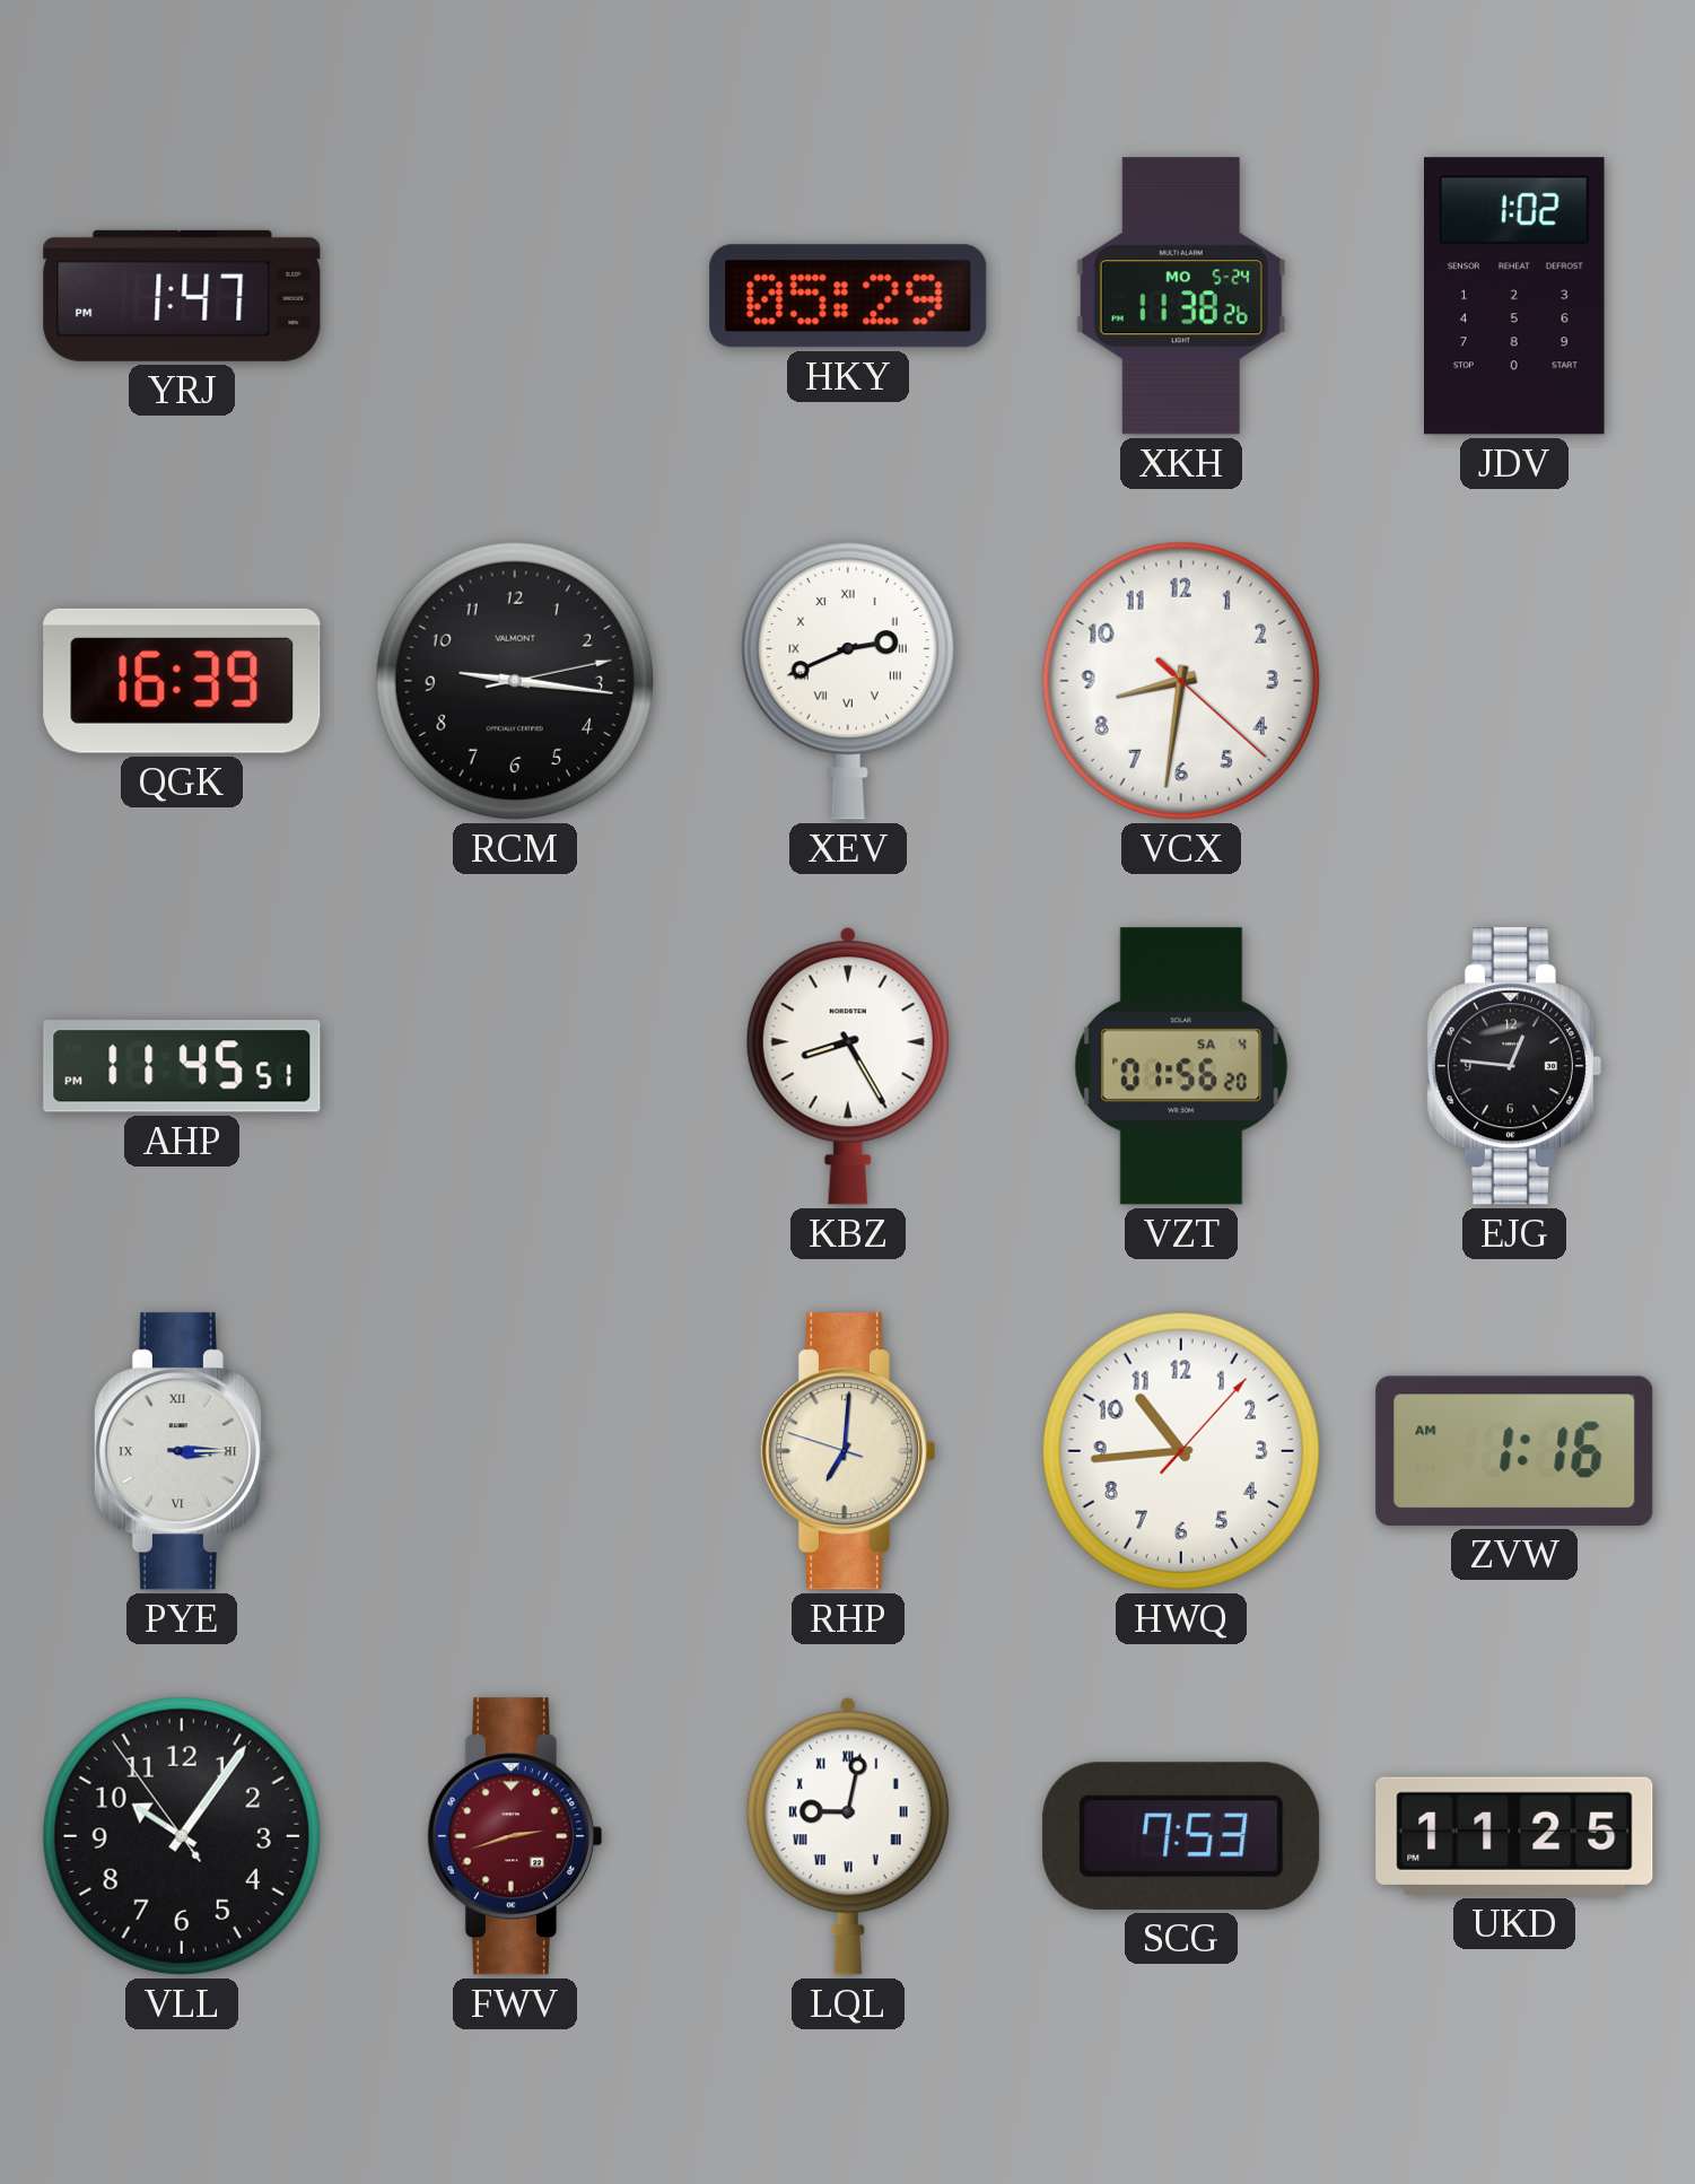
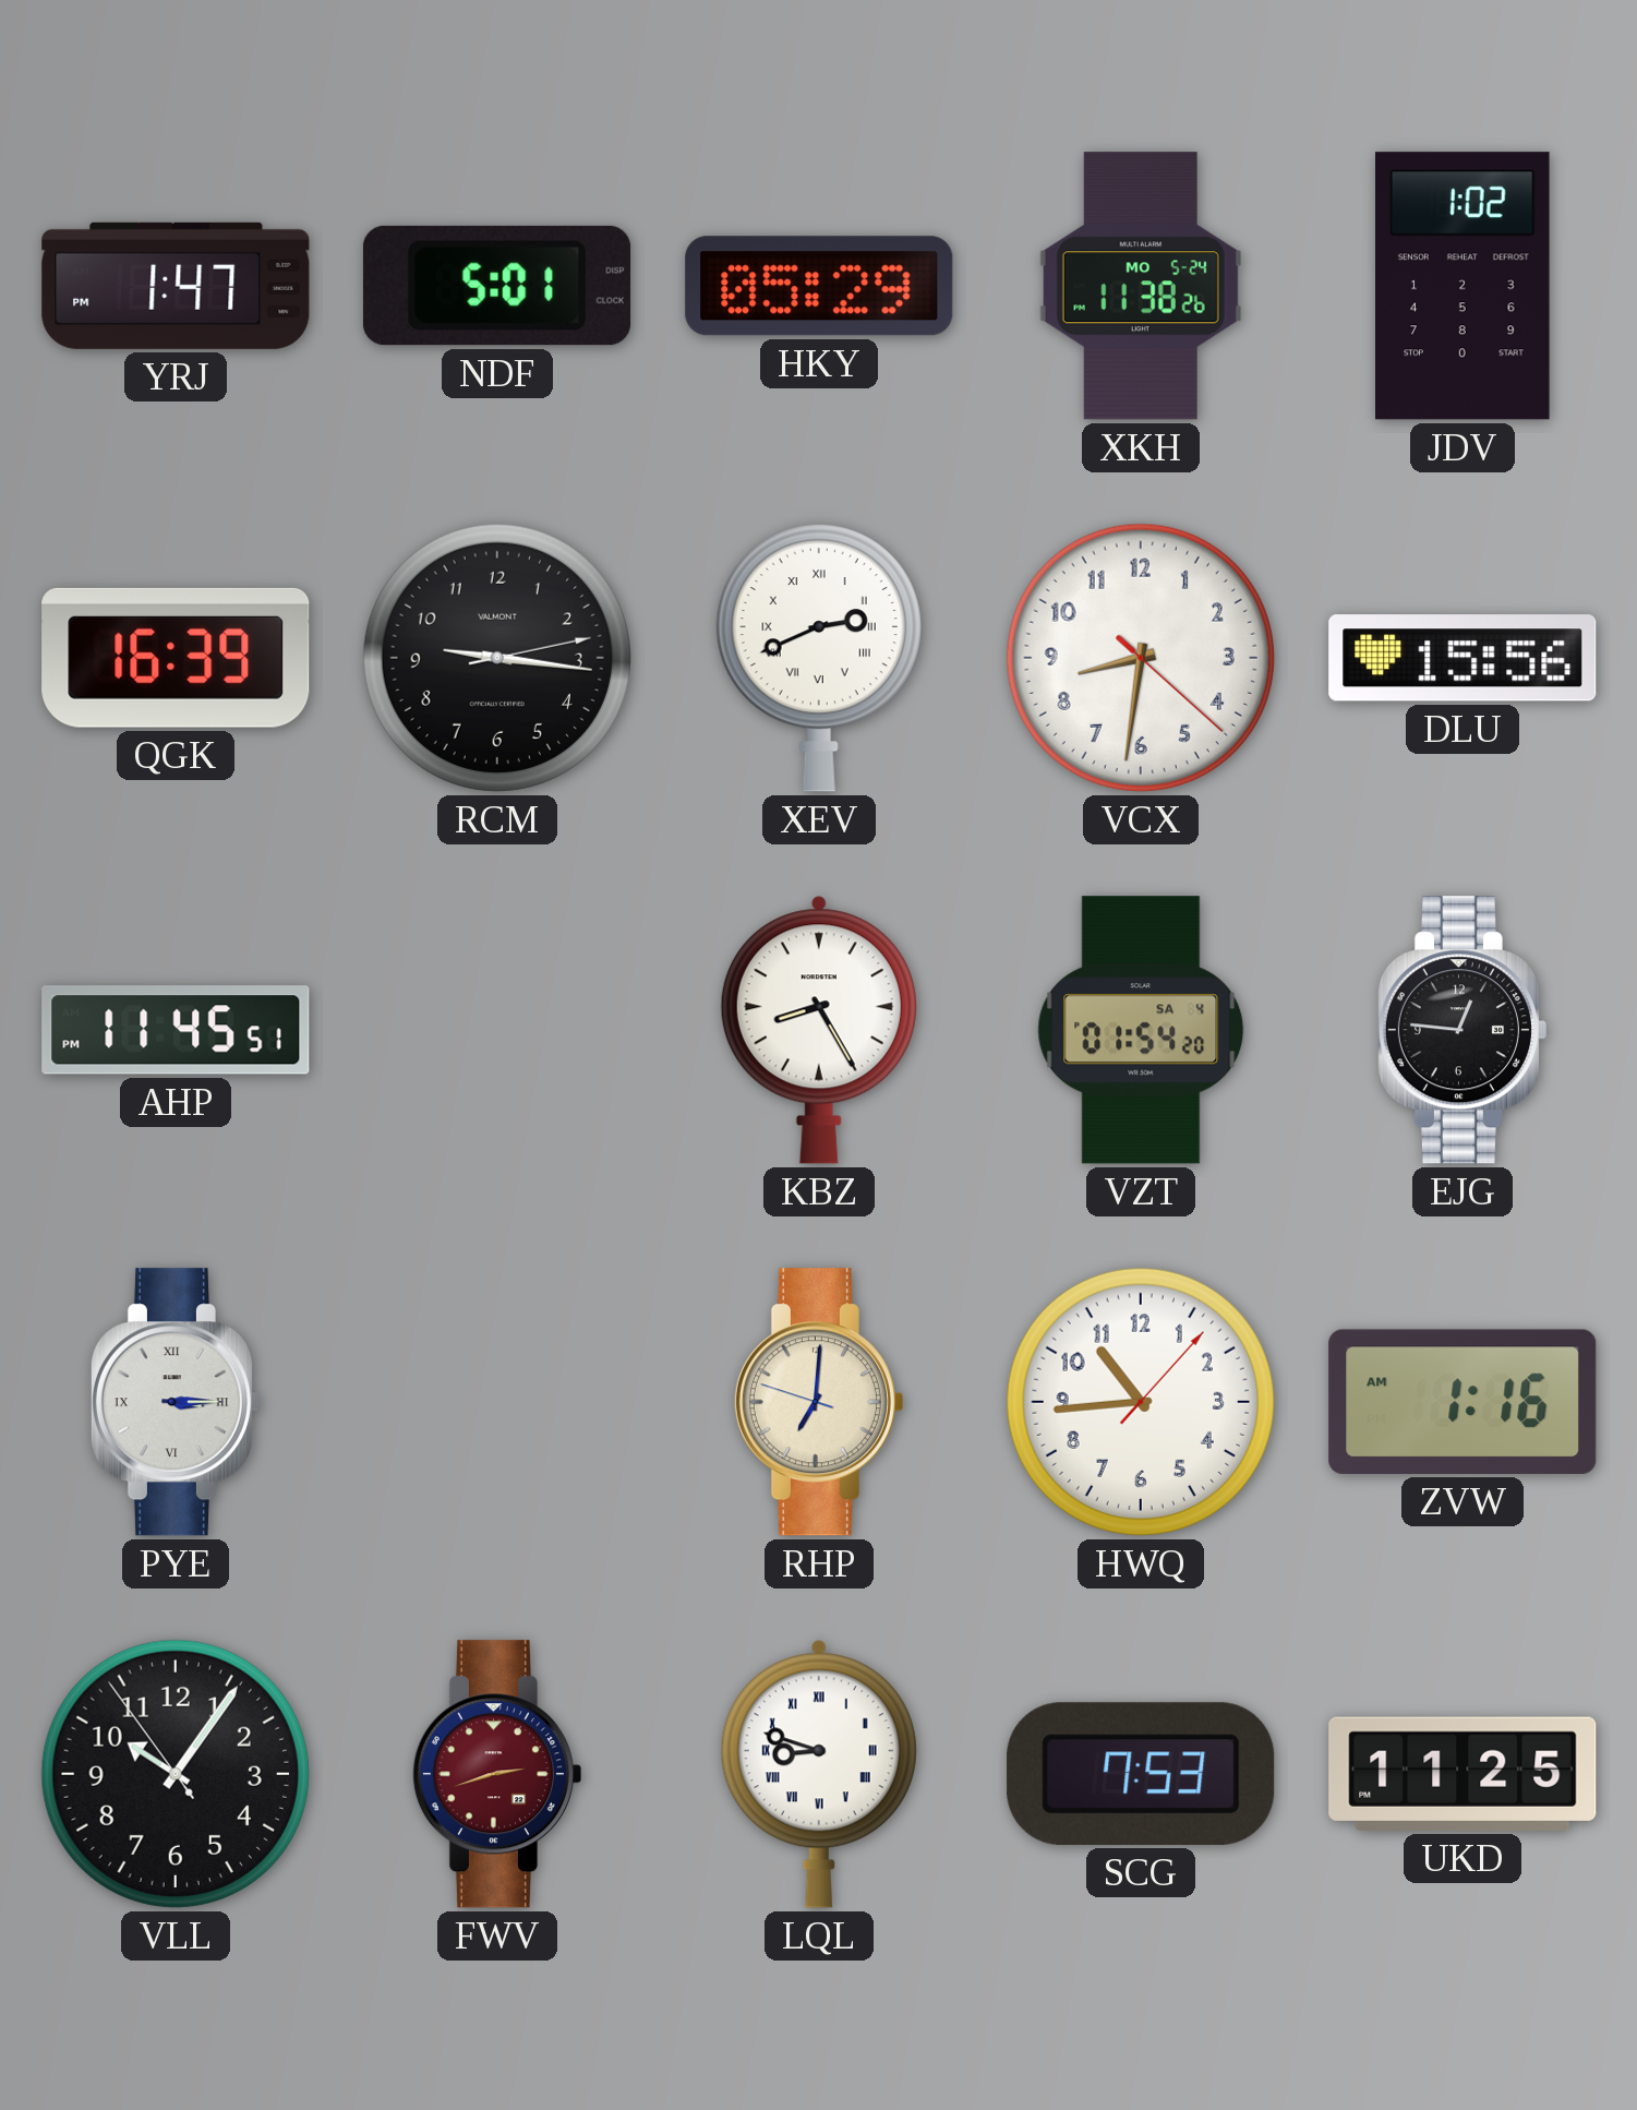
NDF: none -> 5:01
DLU: none -> 15:56
VZT: 01:56 -> 01:54
LQL: 9:02 -> 8:48
